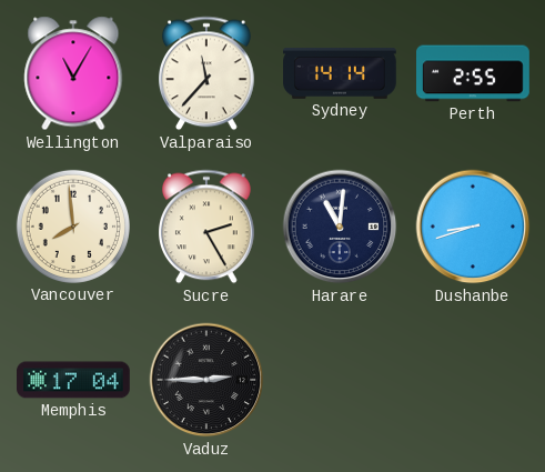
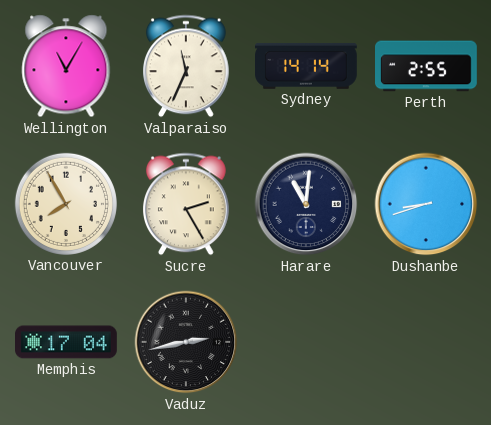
Valparaiso: 11:37 -> 11:34
Vancouver: 7:59 -> 7:55
Vaduz: 2:45 -> 2:43
